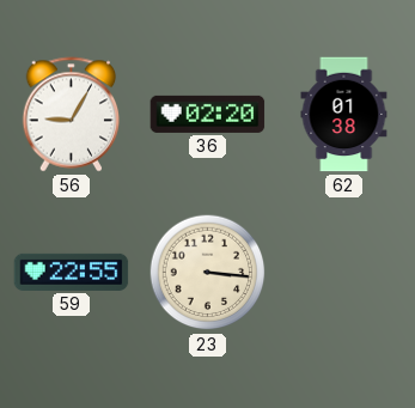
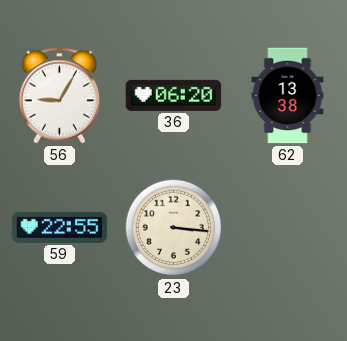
36: 02:20 -> 06:20
62: 01:38 -> 13:38
